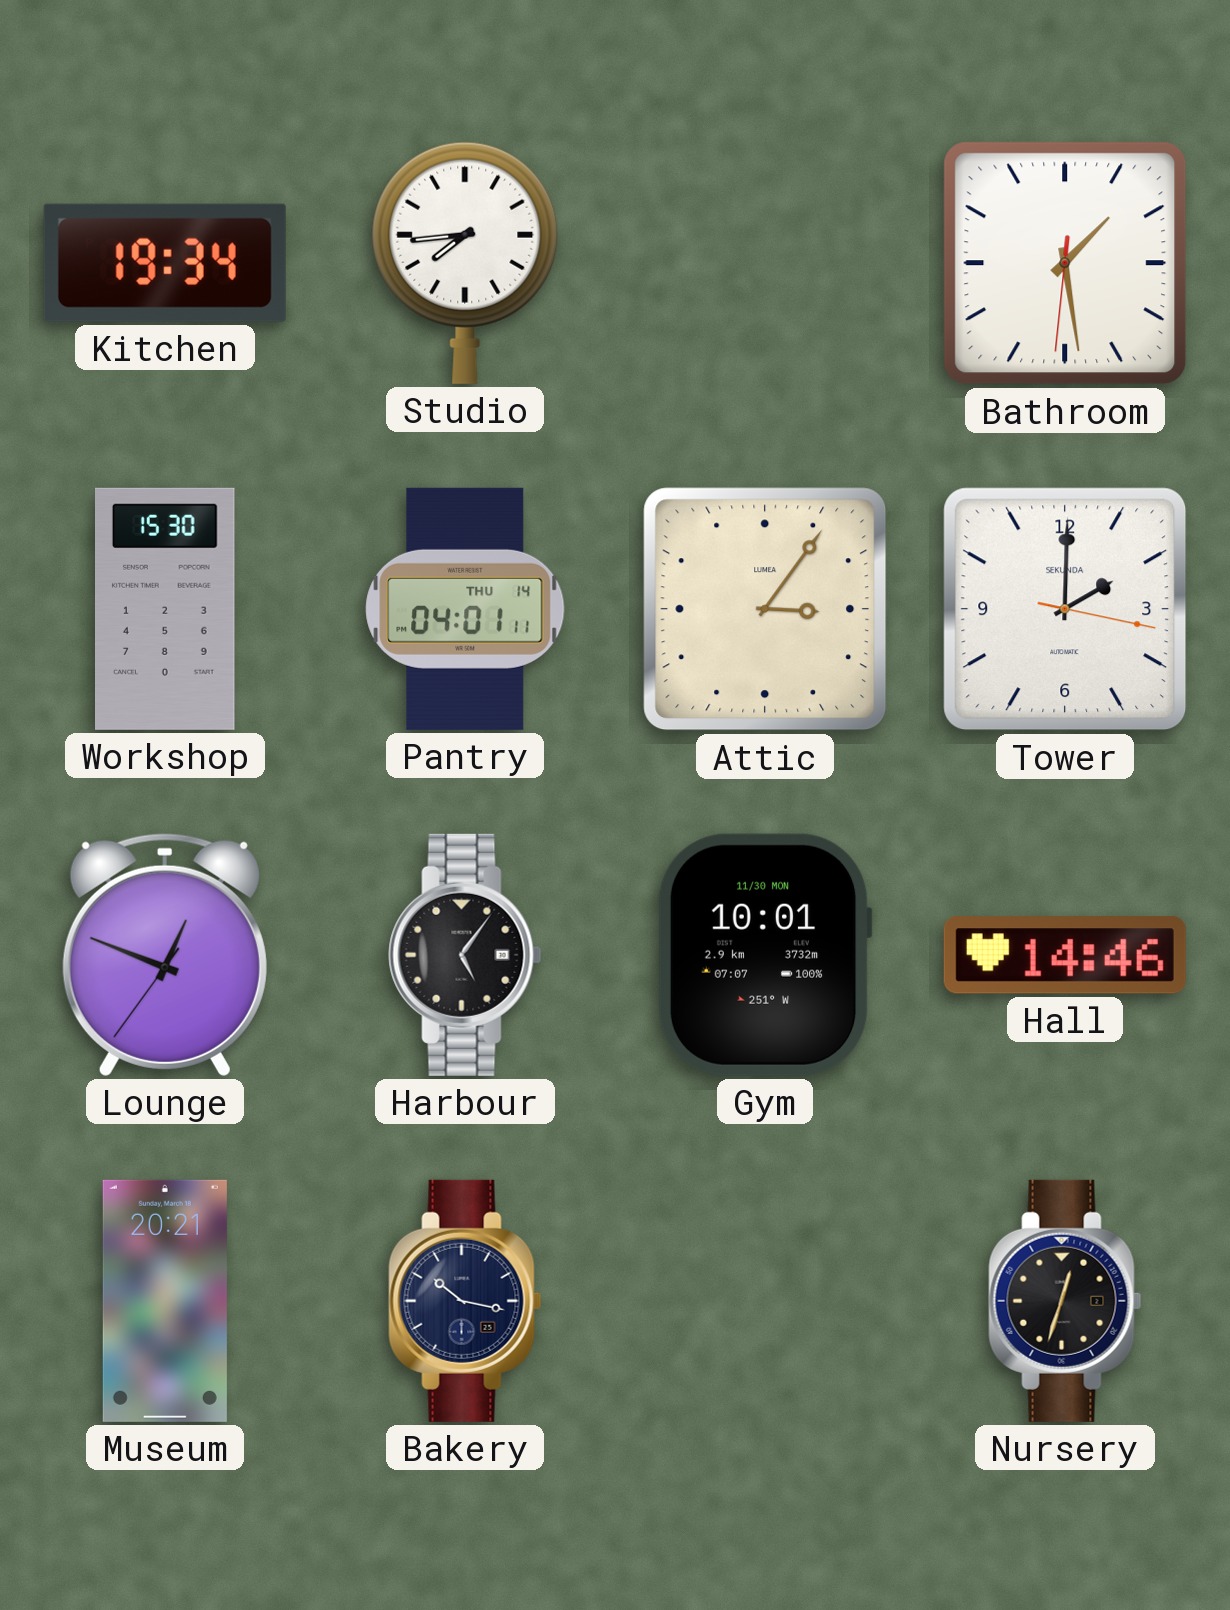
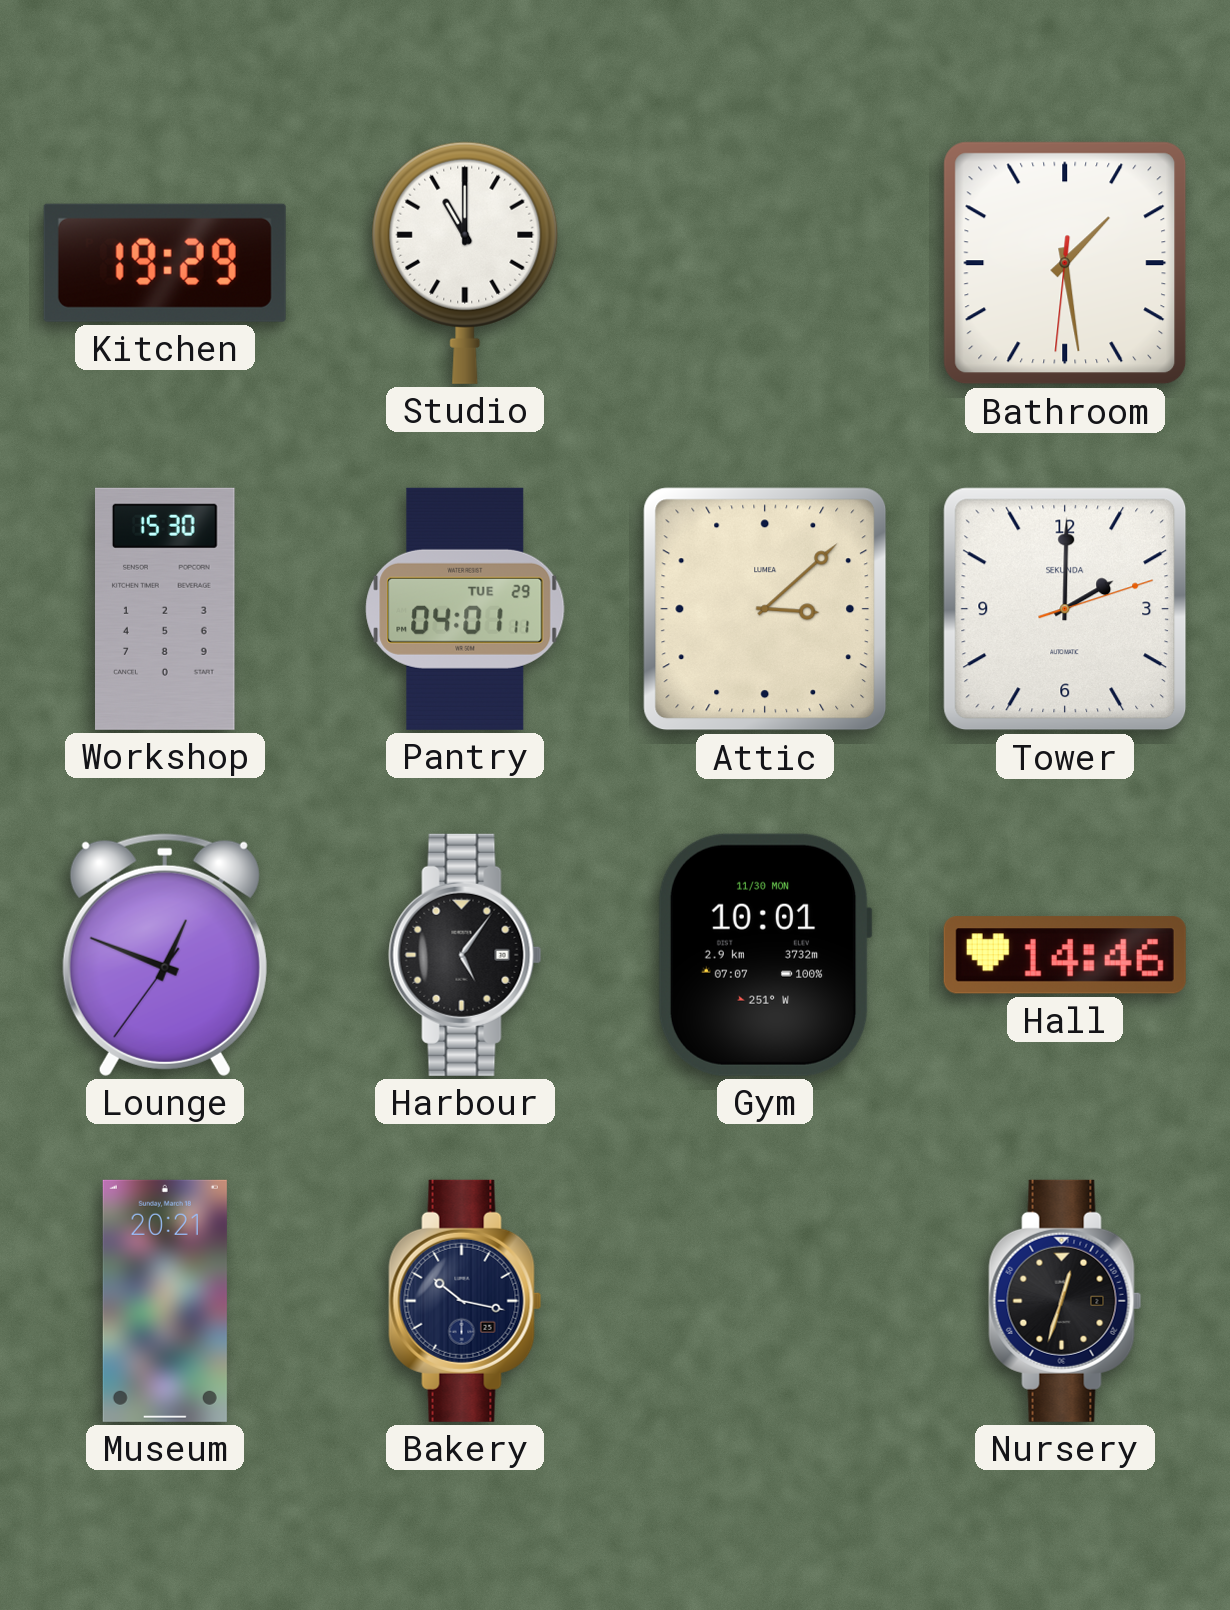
Kitchen: 19:34 -> 19:29
Studio: 7:44 -> 11:00
Pantry date: THU 14 -> TUE 29
Attic: 3:06 -> 3:08
Tower: 2:00:17 -> 2:00:12
